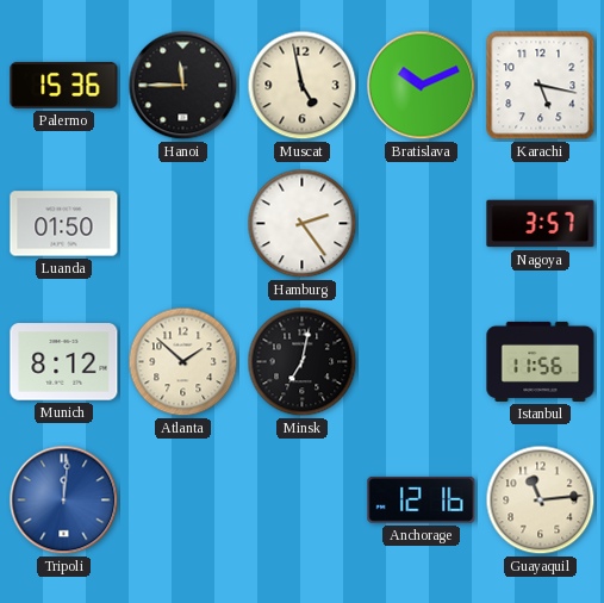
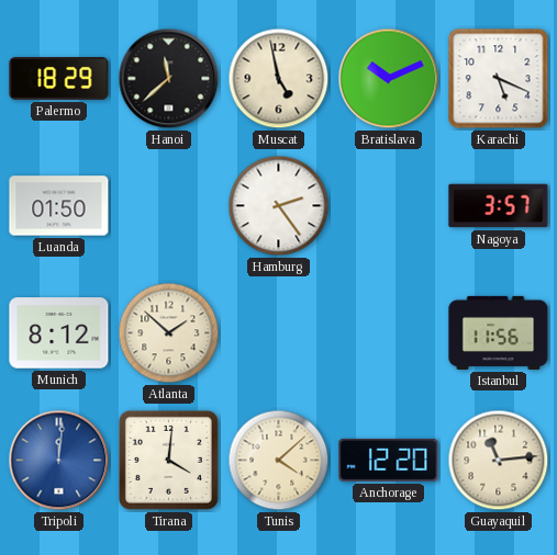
Palermo: 15:36 -> 18:29
Hanoi: 11:45 -> 11:38
Karachi: 5:17 -> 5:19
Minsk: 7:02 -> none
Tirana: none -> 4:01
Tunis: none -> 4:08
Anchorage: 12:16 -> 12:20
